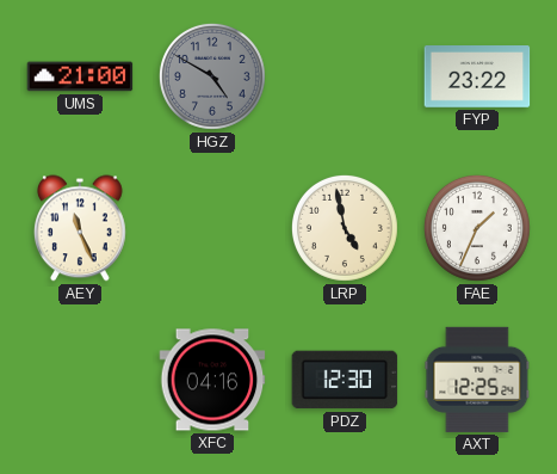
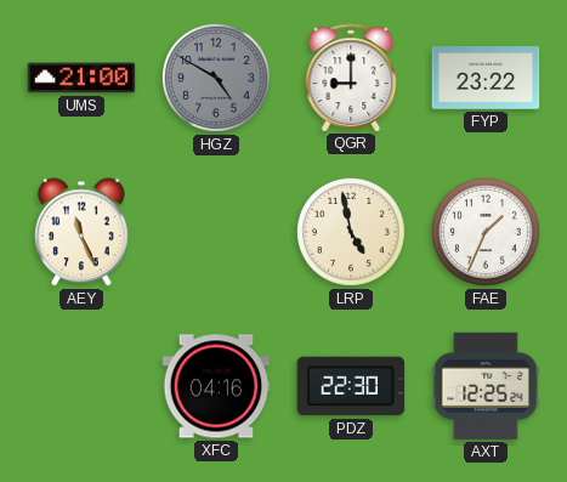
QGR: none -> 9:00
PDZ: 12:30 -> 22:30
